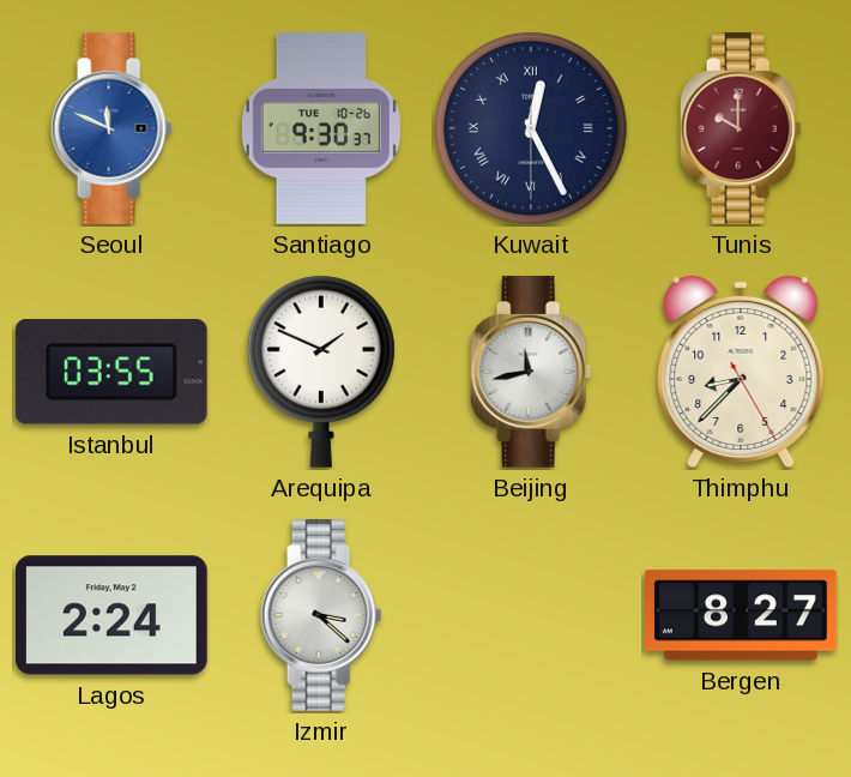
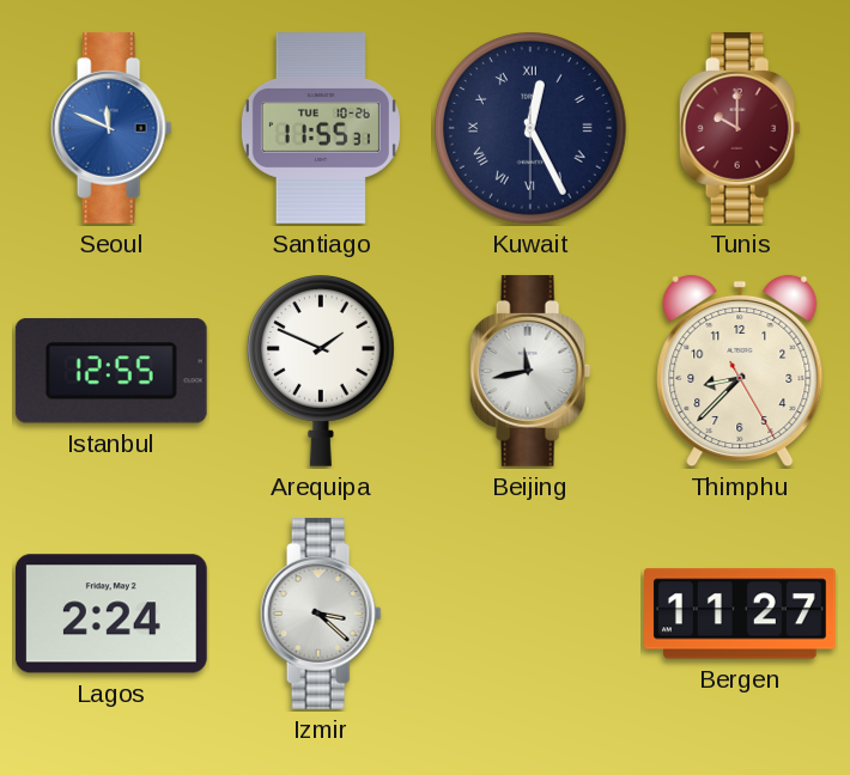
Santiago: 9:30 -> 11:55
Istanbul: 03:55 -> 12:55
Bergen: 8:27 -> 11:27
